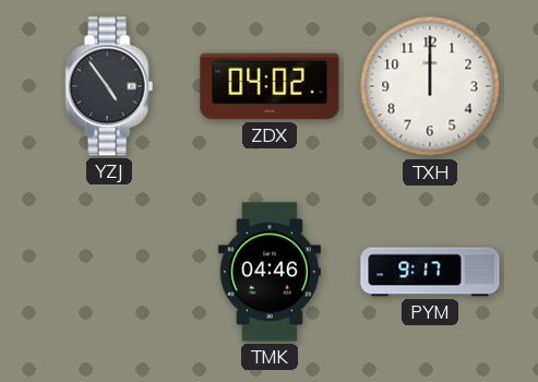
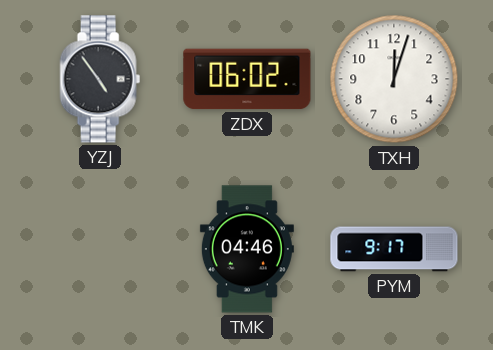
ZDX: 04:02 -> 06:02
TXH: 12:00 -> 12:03
